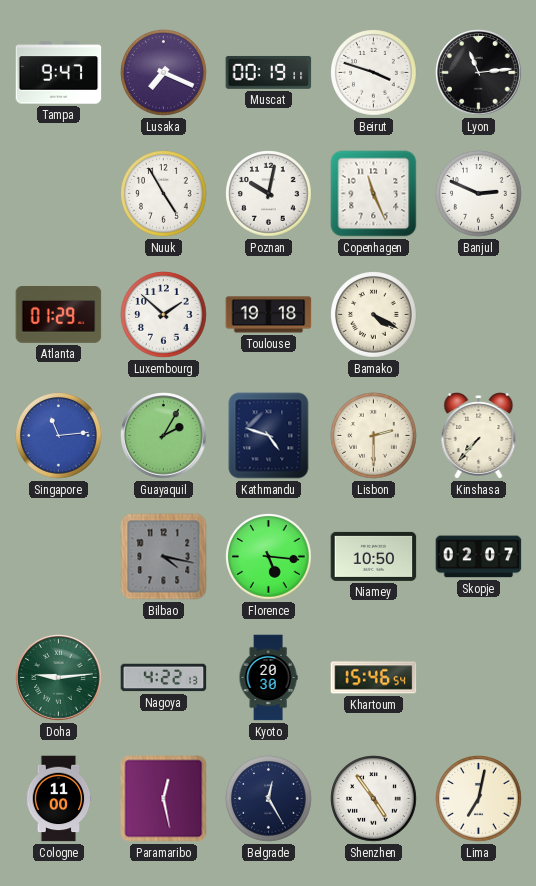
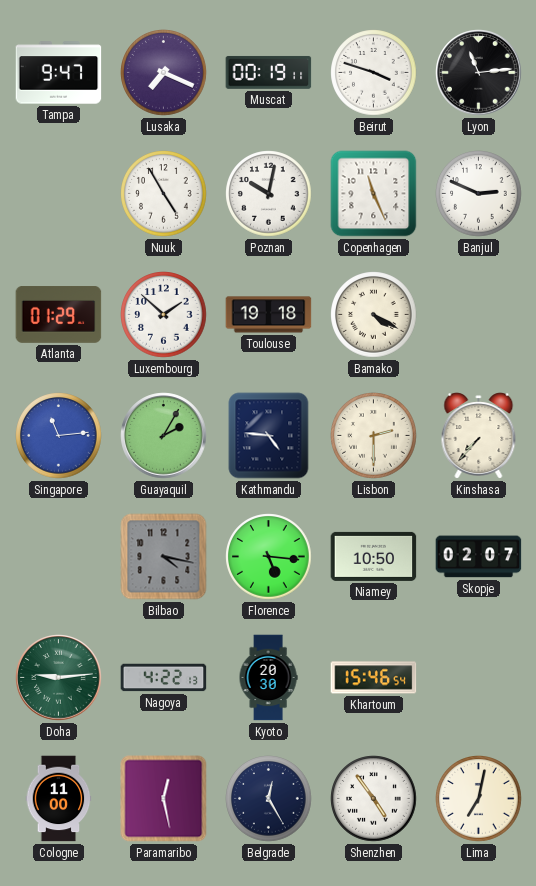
Kathmandu: 4:48 -> 4:46
